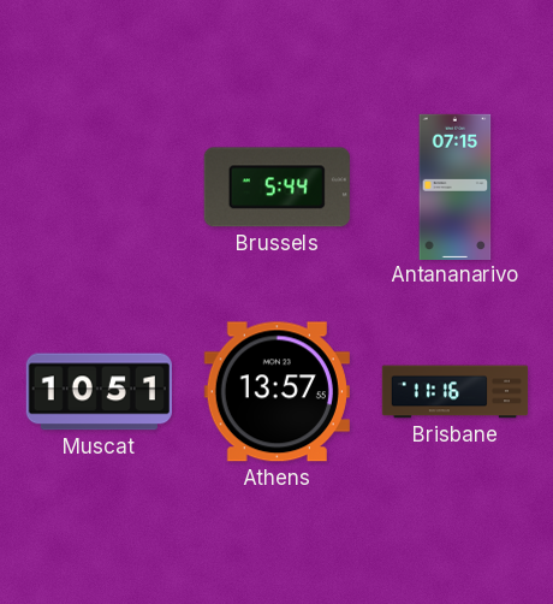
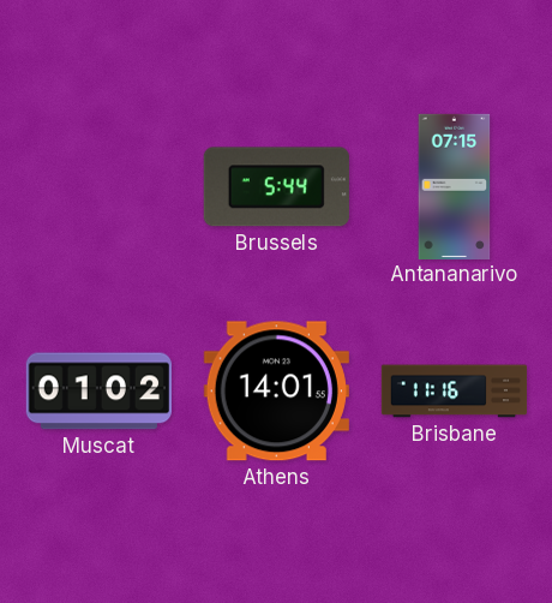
Muscat: 10:51 -> 01:02
Athens: 13:57 -> 14:01
